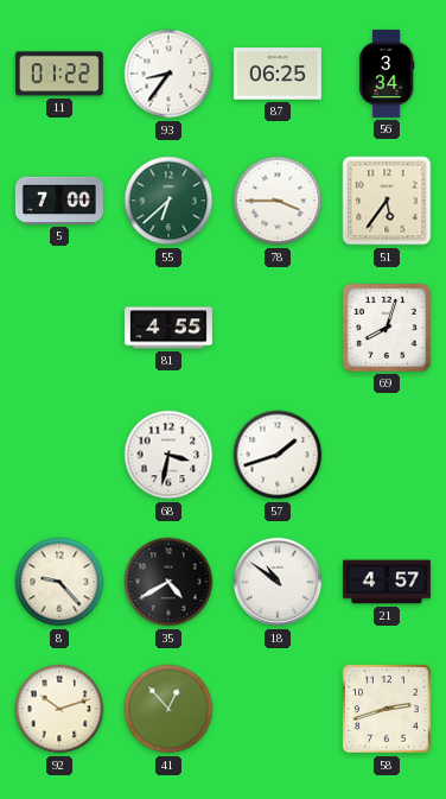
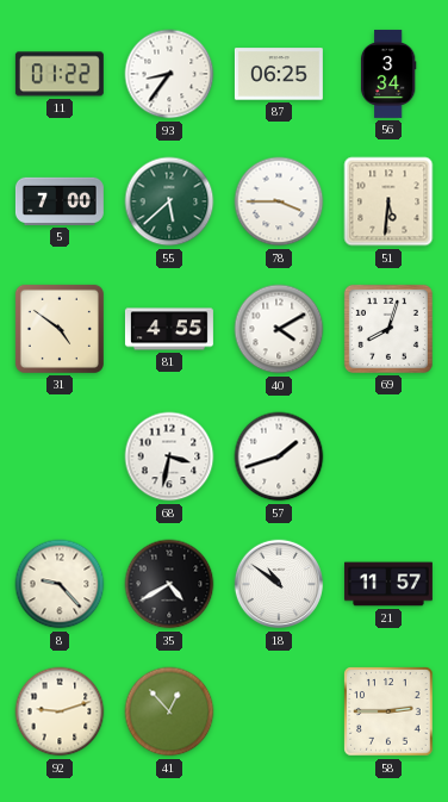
55: 6:38 -> 5:38
51: 5:36 -> 5:31
31: none -> 4:51
40: none -> 4:10
21: 4:57 -> 11:57
92: 10:12 -> 9:12
58: 2:42 -> 2:45
